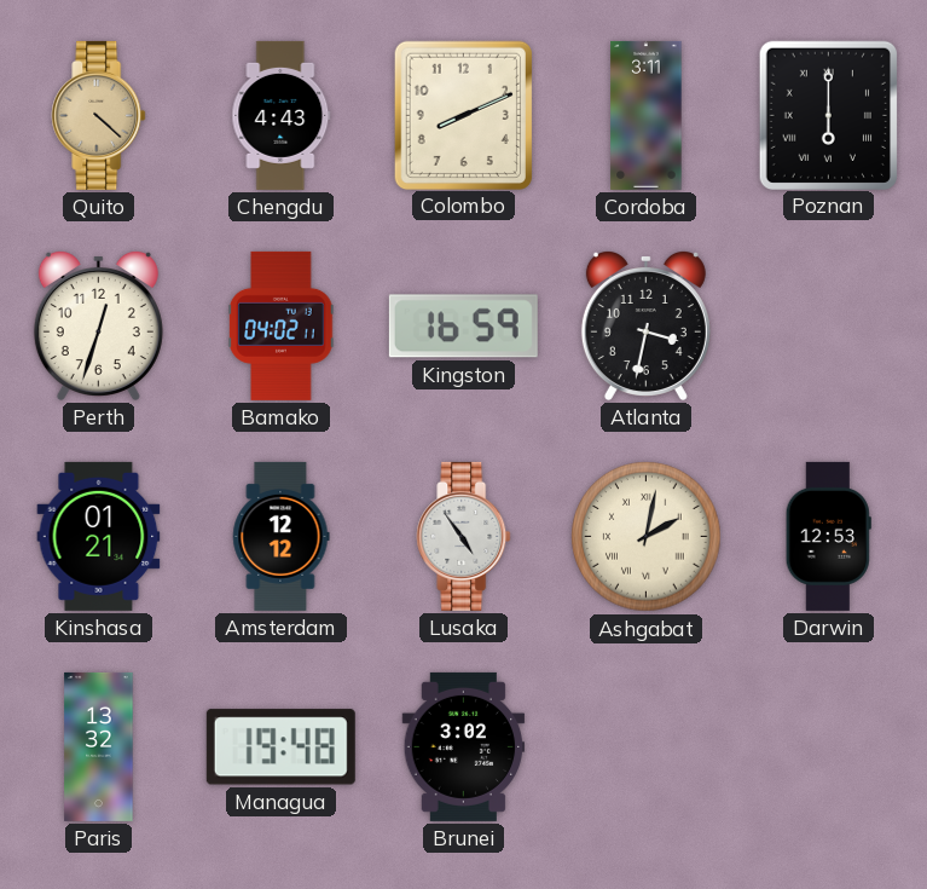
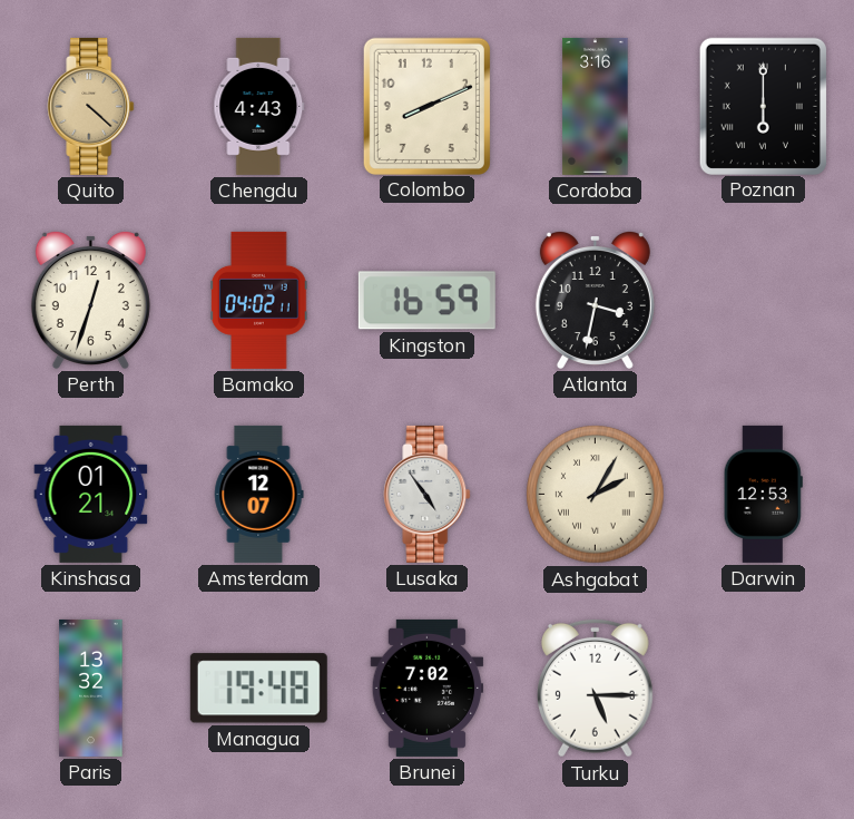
Cordoba: 3:11 -> 3:16
Amsterdam: 12:12 -> 12:07
Ashgabat: 2:02 -> 2:05
Brunei: 3:02 -> 7:02
Turku: none -> 5:15
